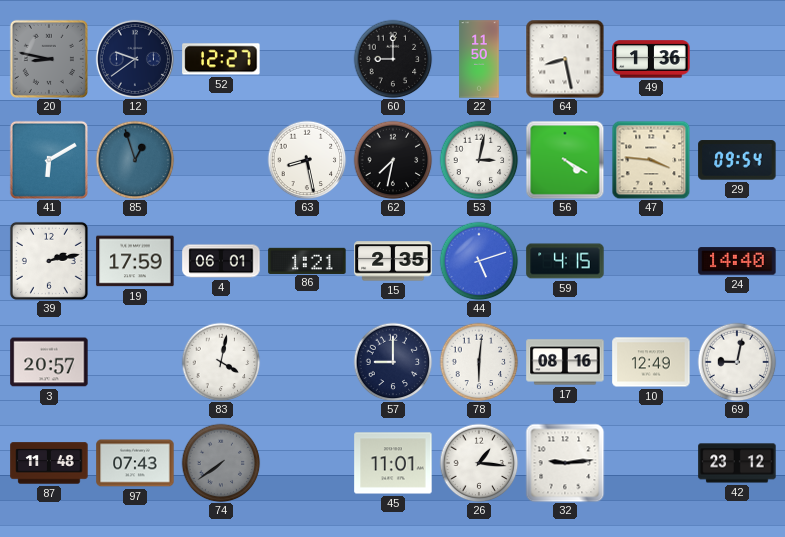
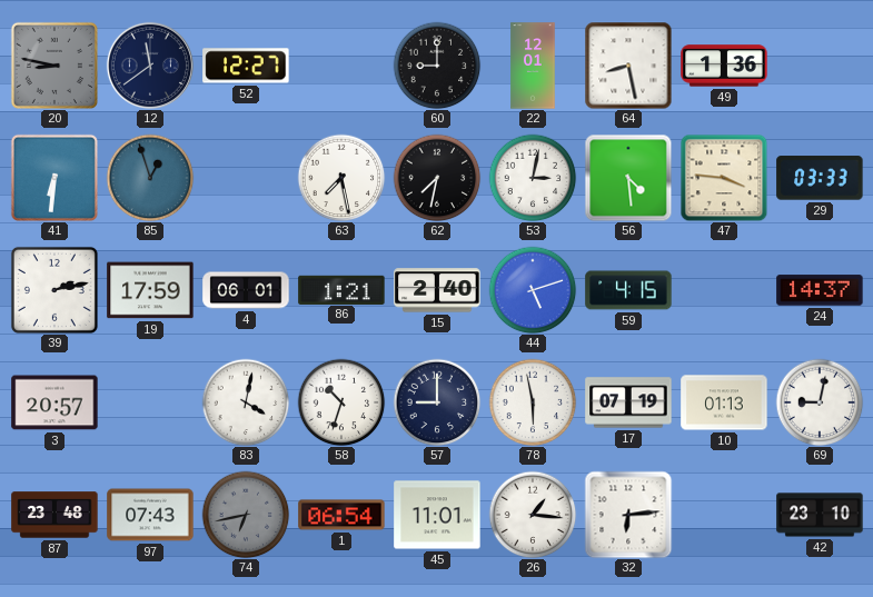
12: 9:39 -> 11:39
22: 11:50 -> 12:01
41: 6:10 -> 6:31
63: 8:28 -> 7:28
56: 4:20 -> 4:29
29: 09:54 -> 03:33
15: 2:35 -> 2:40
24: 14:40 -> 14:37
58: none -> 10:33
78: 6:01 -> 5:58
17: 08:16 -> 07:19
10: 12:49 -> 01:13
87: 11:48 -> 23:48
74: 7:39 -> 6:43
1: none -> 06:54
32: 9:14 -> 6:14
42: 23:12 -> 23:10
